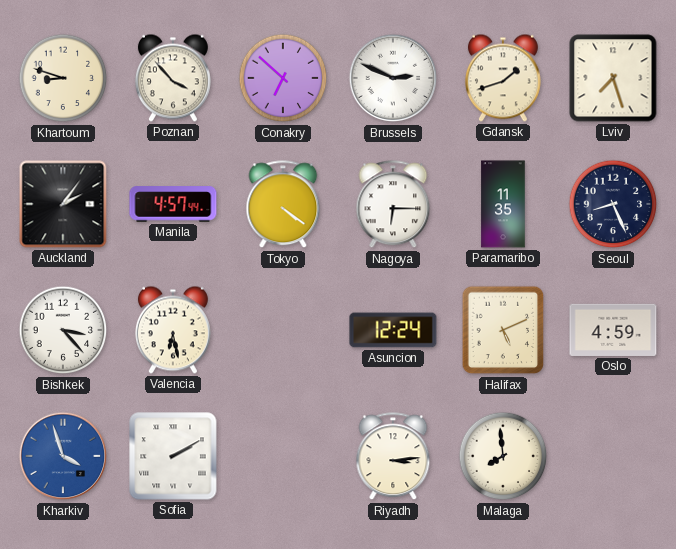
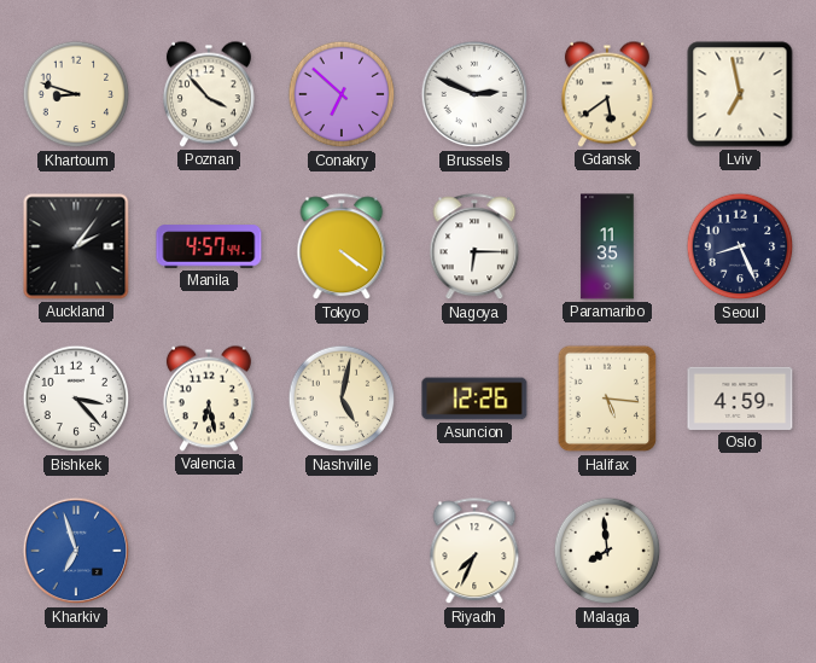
Gdansk: 1:42 -> 5:39
Lviv: 7:27 -> 6:58
Nashville: none -> 5:02
Asuncion: 12:24 -> 12:26
Halifax: 5:11 -> 5:16
Kharkiv: 3:57 -> 6:57
Sofia: 2:10 -> none
Riyadh: 3:14 -> 7:34
